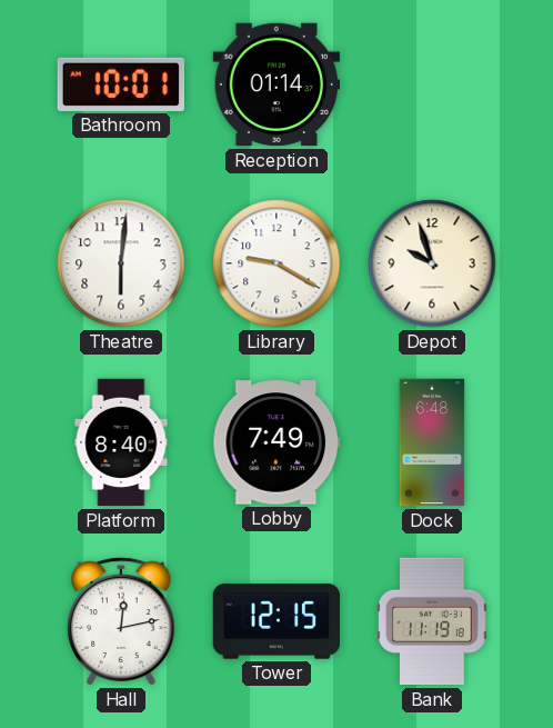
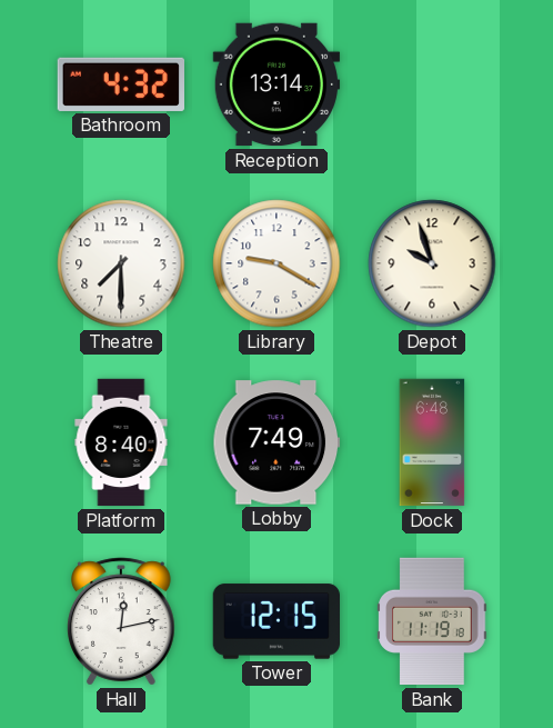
Bathroom: 10:01 -> 4:32
Reception: 01:14 -> 13:14
Theatre: 6:01 -> 7:30
